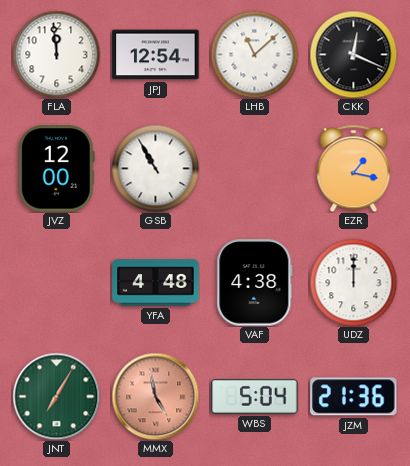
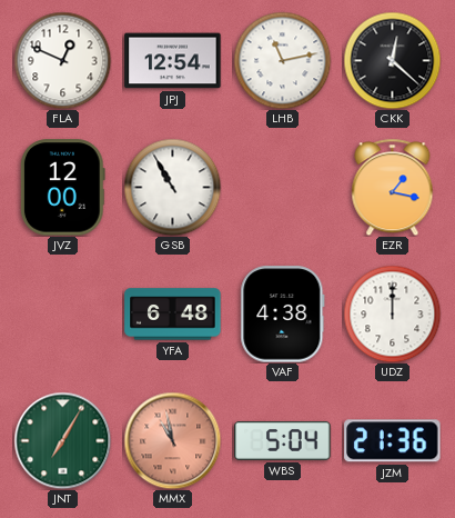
FLA: 11:59 -> 12:49
LHB: 11:08 -> 11:13
CKK: 12:19 -> 12:22
YFA: 4:48 -> 6:48
MMX: 4:58 -> 10:58
